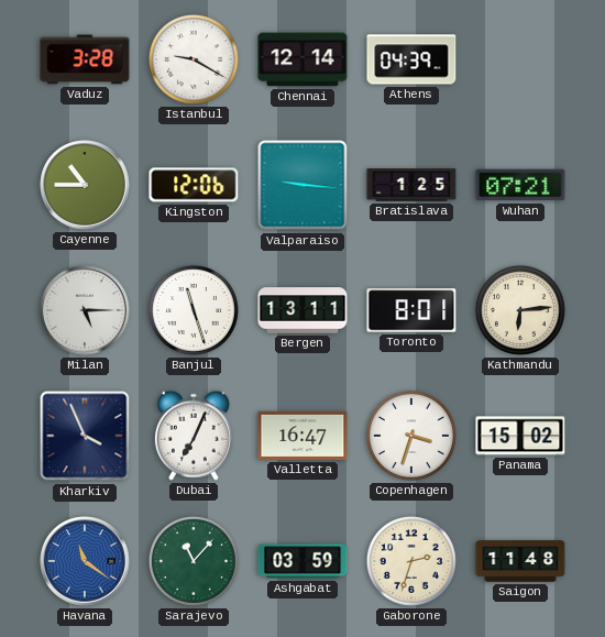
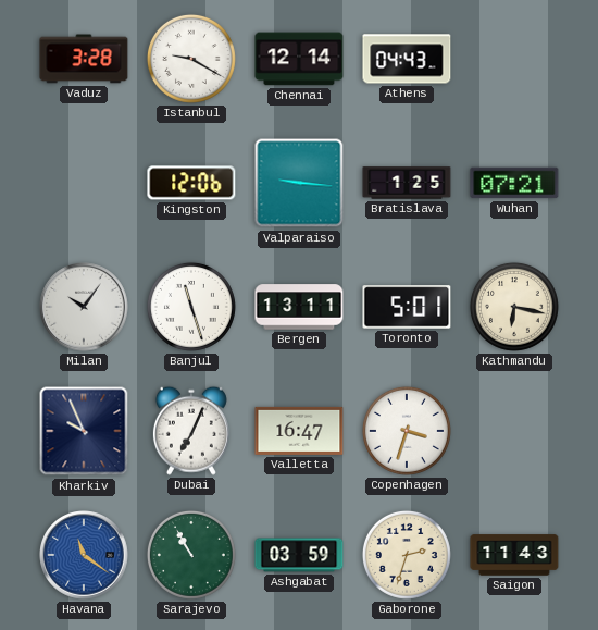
Athens: 04:39 -> 04:43
Cayenne: 10:45 -> none
Milan: 5:15 -> 10:06
Toronto: 8:01 -> 5:01
Kathmandu: 6:14 -> 6:17
Kharkiv: 3:56 -> 9:56
Panama: 15:02 -> none
Sarajevo: 11:07 -> 10:55
Saigon: 11:48 -> 11:43
